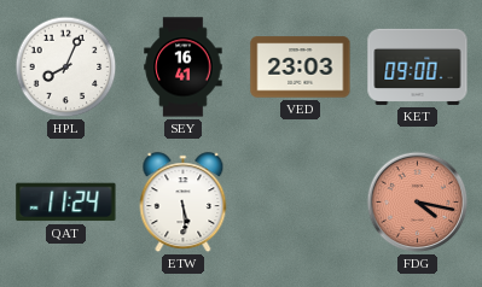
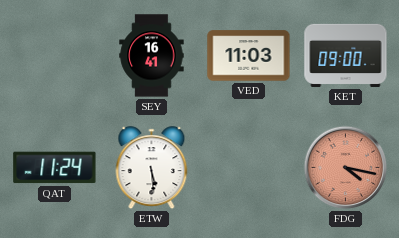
HPL: 8:04 -> none
VED: 23:03 -> 11:03
